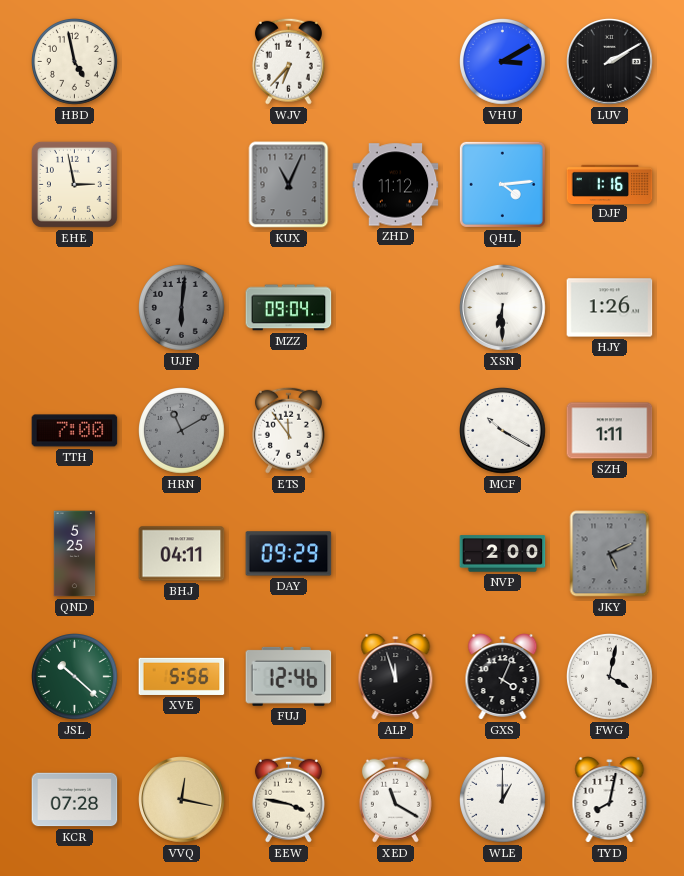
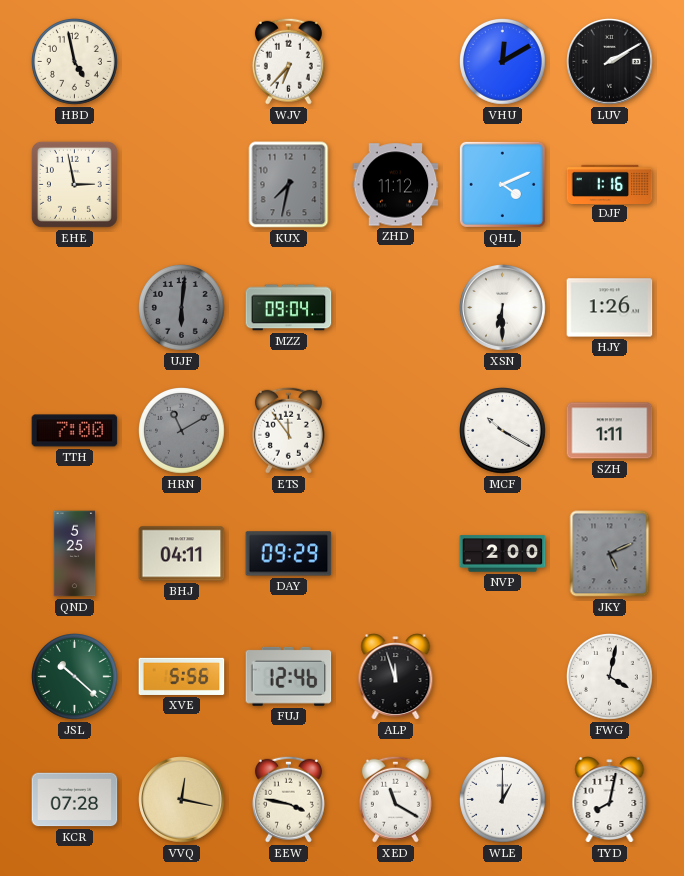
VHU: 3:10 -> 12:10
KUX: 11:04 -> 7:32
QHL: 4:14 -> 4:11
GXS: 4:04 -> none
